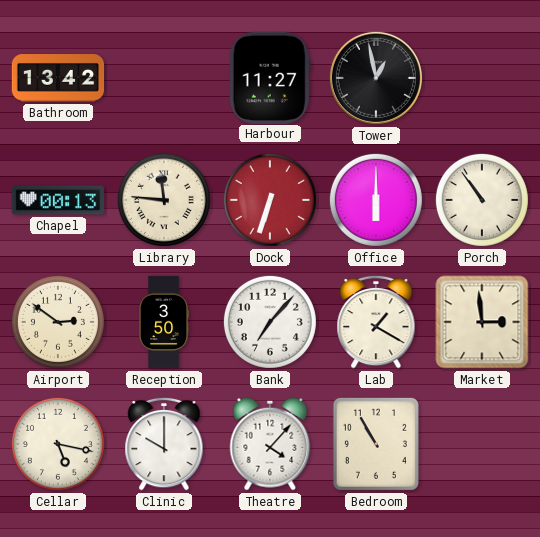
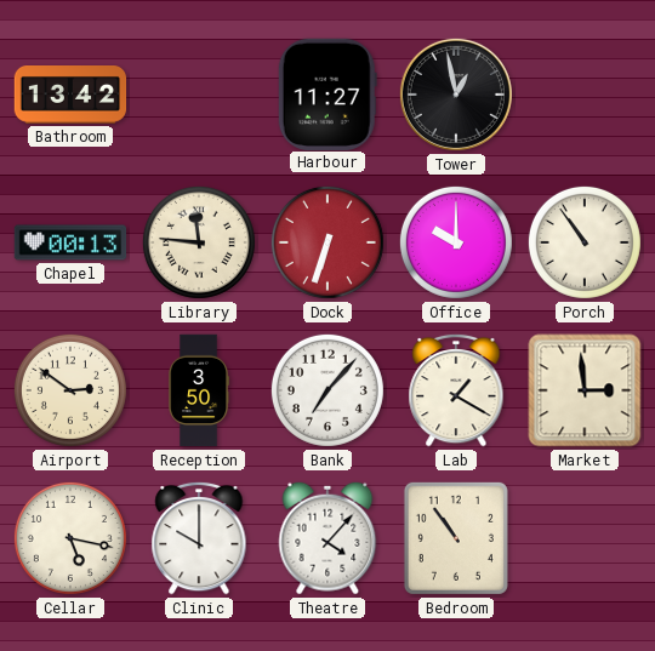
Office: 6:00 -> 10:00
Bedroom: 10:55 -> 10:54
